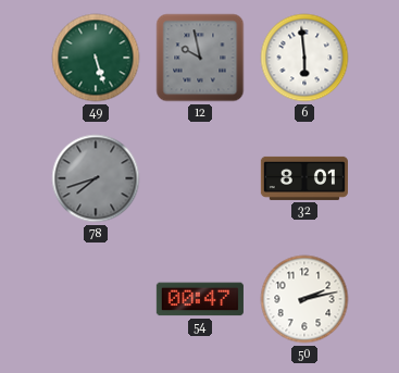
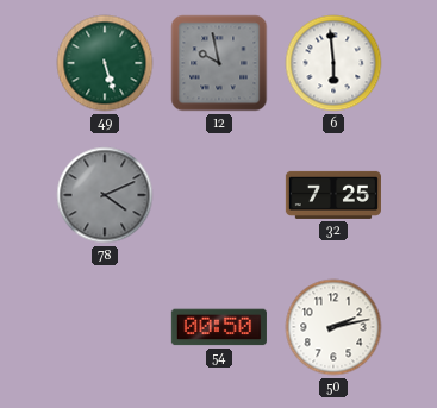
78: 7:42 -> 4:11
32: 8:01 -> 7:25
54: 00:47 -> 00:50
